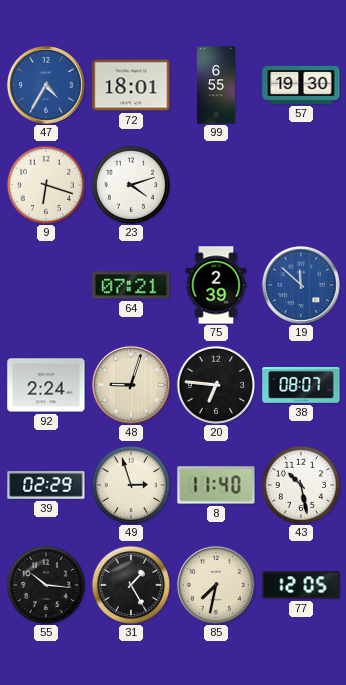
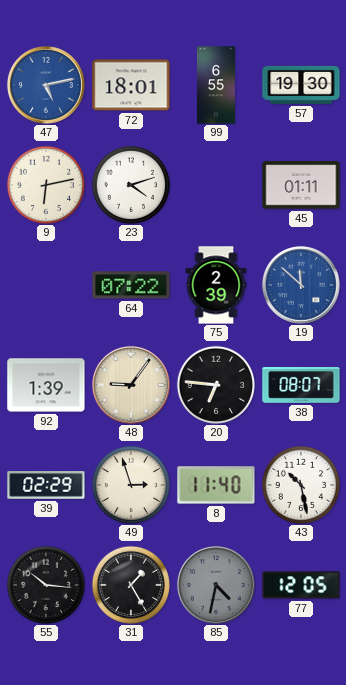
47: 4:35 -> 5:13
9: 6:18 -> 6:13
45: none -> 01:11
64: 07:21 -> 07:22
92: 2:24 -> 1:39
48: 9:03 -> 9:06
85: 7:32 -> 4:32
85 dial: cream -> grey
